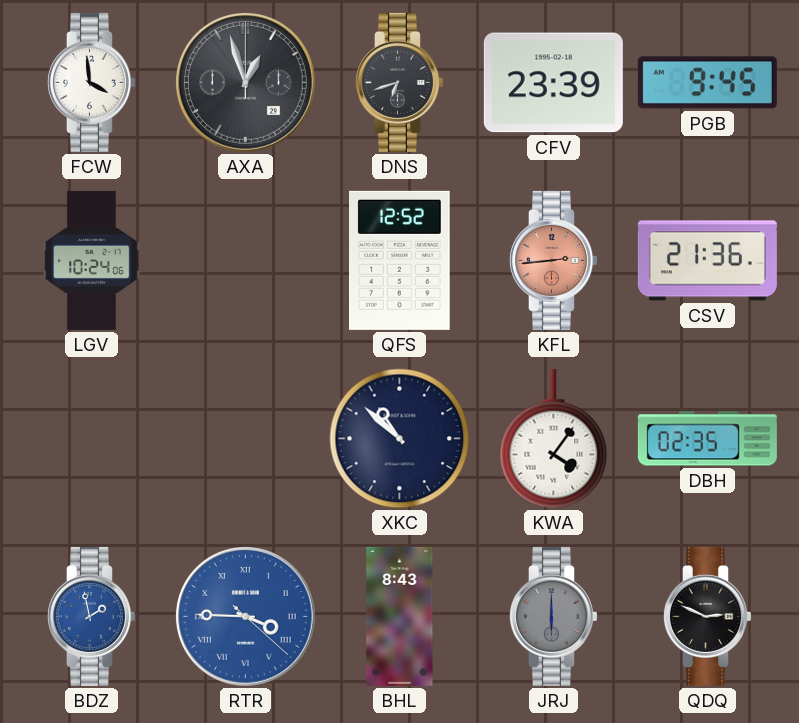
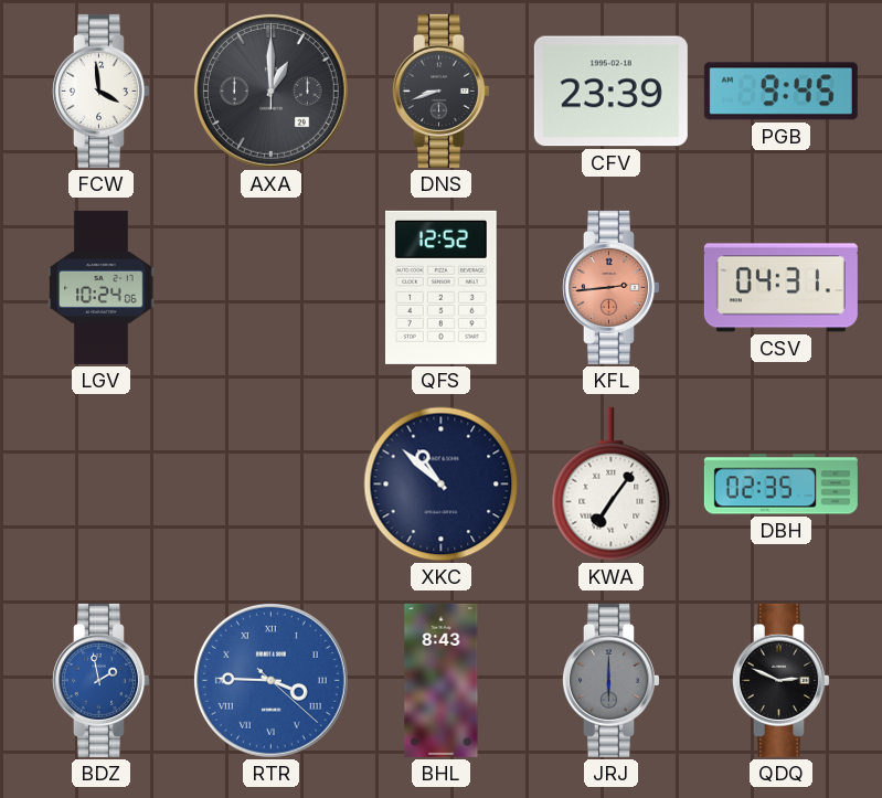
AXA: 12:57 -> 1:00
DNS: 6:42 -> 8:42
CSV: 21:36 -> 04:31
KWA: 4:06 -> 7:06
